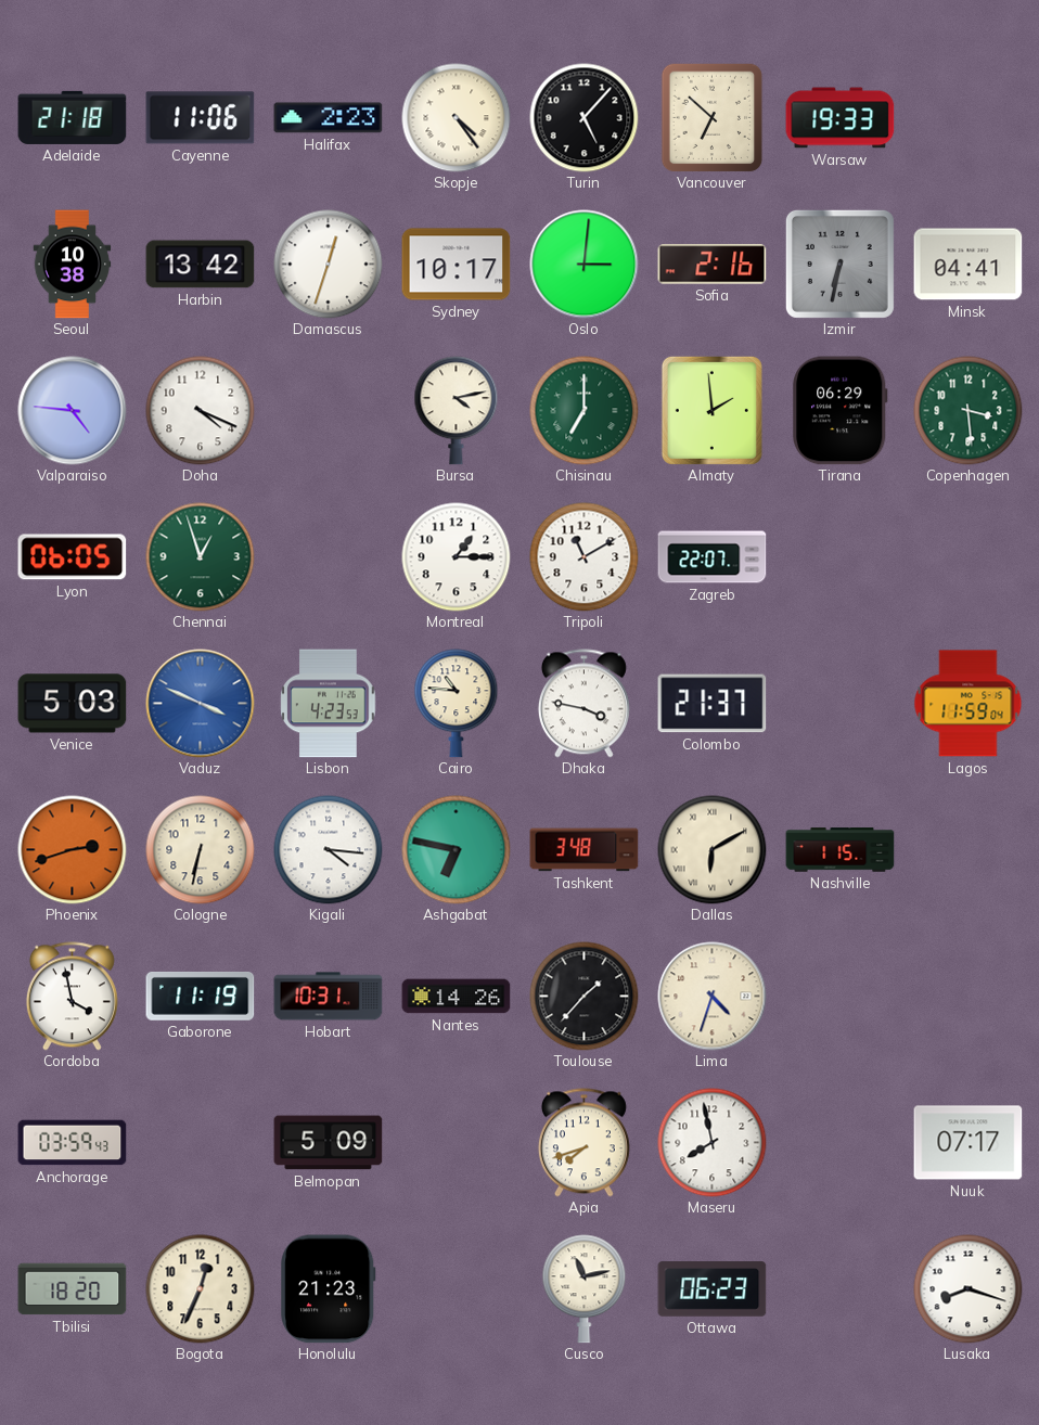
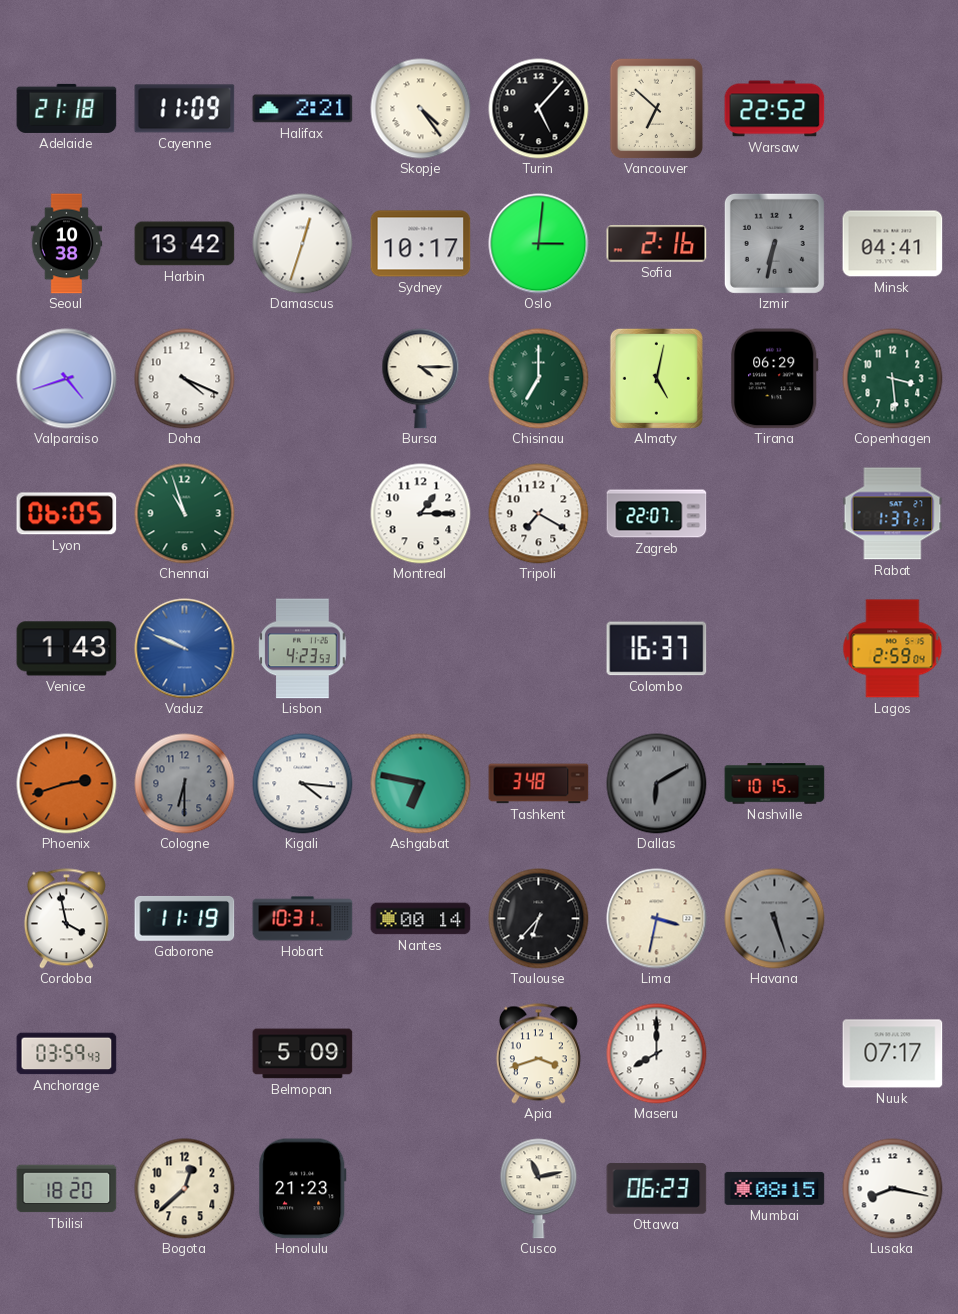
Cayenne: 11:06 -> 11:09
Halifax: 2:23 -> 2:21
Warsaw: 19:33 -> 22:52
Valparaiso: 4:46 -> 4:42
Bursa: 4:13 -> 4:15
Almaty: 1:59 -> 5:02
Chennai: 12:57 -> 10:57
Tripoli: 11:10 -> 7:20
Rabat: none -> 1:37
Venice: 5:03 -> 1:43
Vaduz: 3:49 -> 9:49
Cairo: 10:46 -> none
Dhaka: 3:47 -> none
Colombo: 21:37 -> 16:37
Lagos: 11:59 -> 2:59
Cologne: 6:32 -> 6:30
Cologne dial: cream -> grey
Dallas dial: cream -> grey
Nashville: 1:15 -> 10:15
Nantes: 14:26 -> 00:14
Toulouse: 1:37 -> 6:37
Lima: 4:33 -> 3:32
Havana: none -> 5:27
Apia: 7:42 -> 3:42
Maseru: 7:58 -> 8:00
Bogota: 12:34 -> 12:38
Mumbai: none -> 08:15
Lusaka: 8:18 -> 8:17
